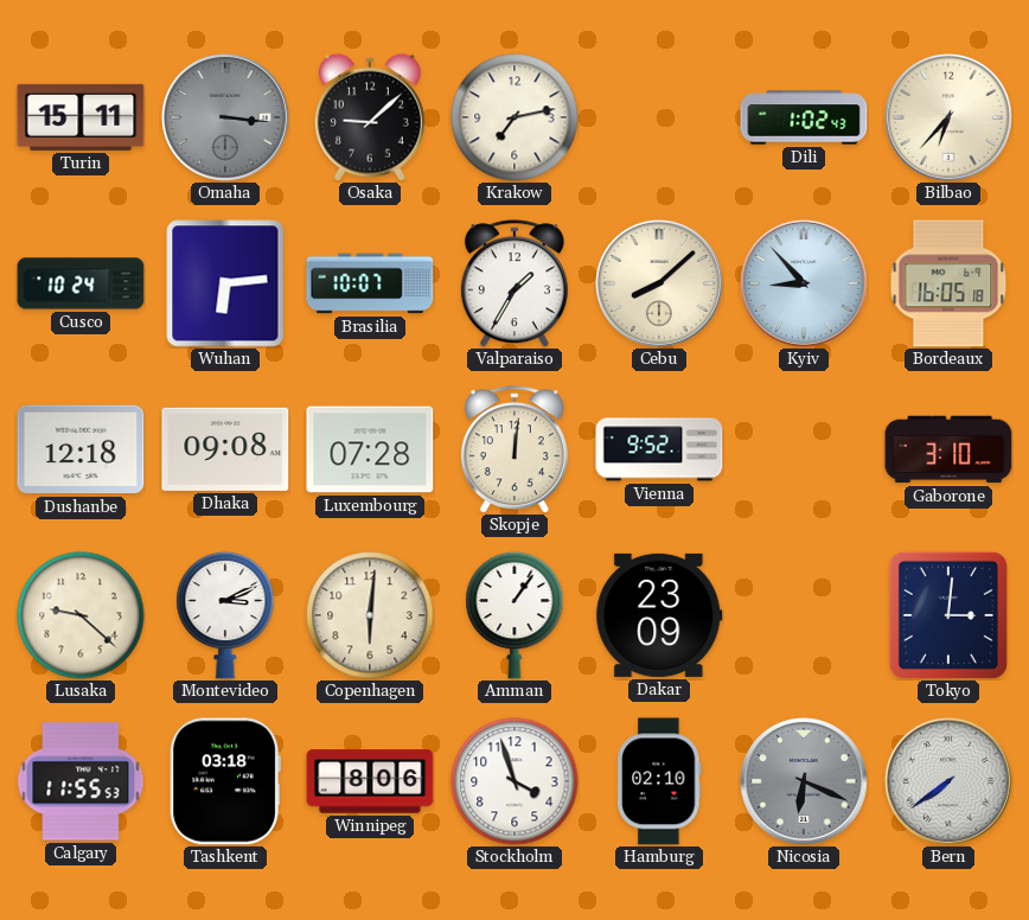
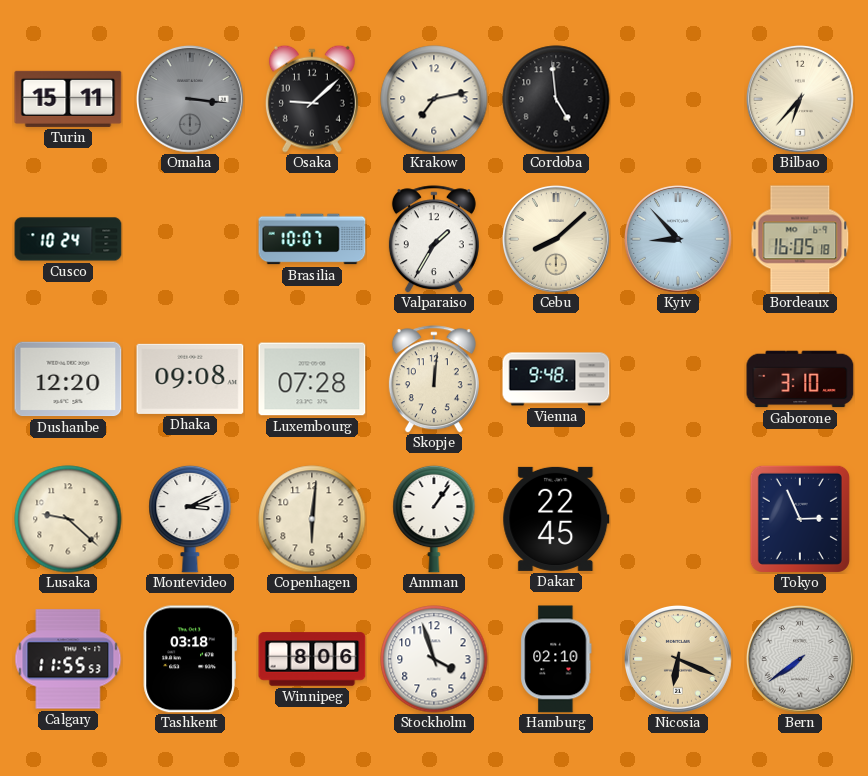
Cordoba: none -> 4:59
Dili: 1:02 -> none
Wuhan: 6:14 -> none
Dushanbe: 12:18 -> 12:20
Vienna: 9:52 -> 9:48
Dakar: 23:09 -> 22:45
Tokyo: 3:01 -> 2:56
Nicosia dial: grey -> champagne
